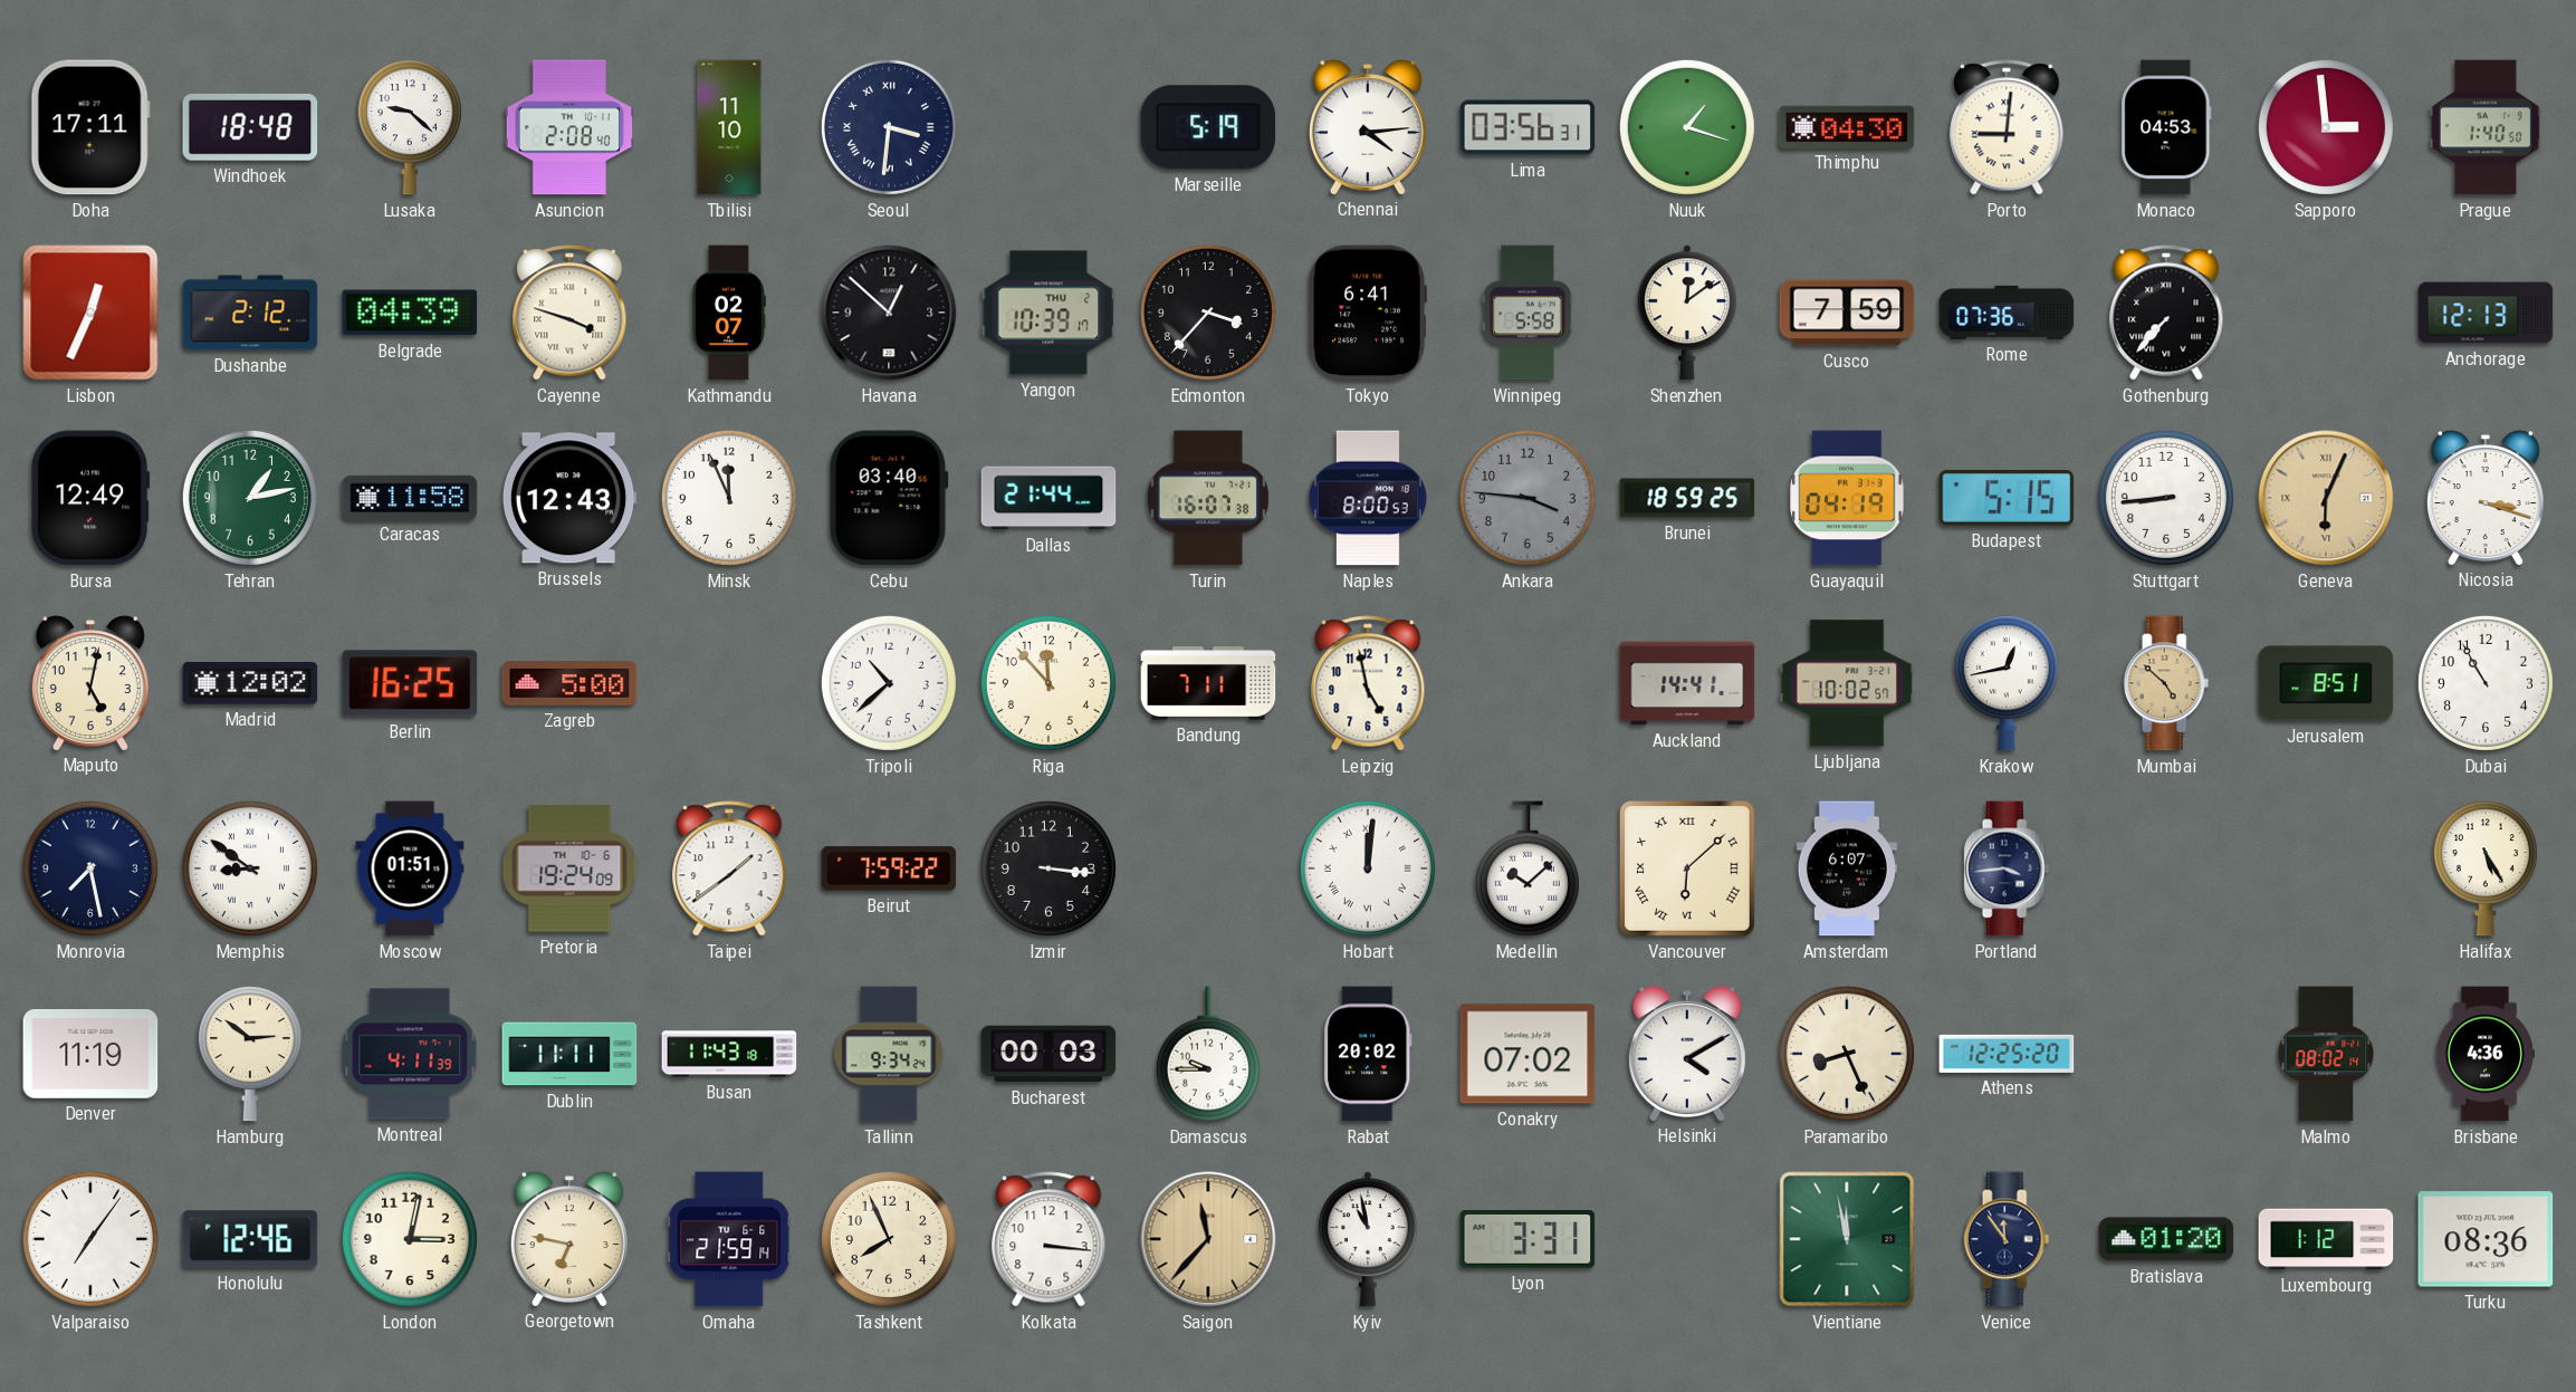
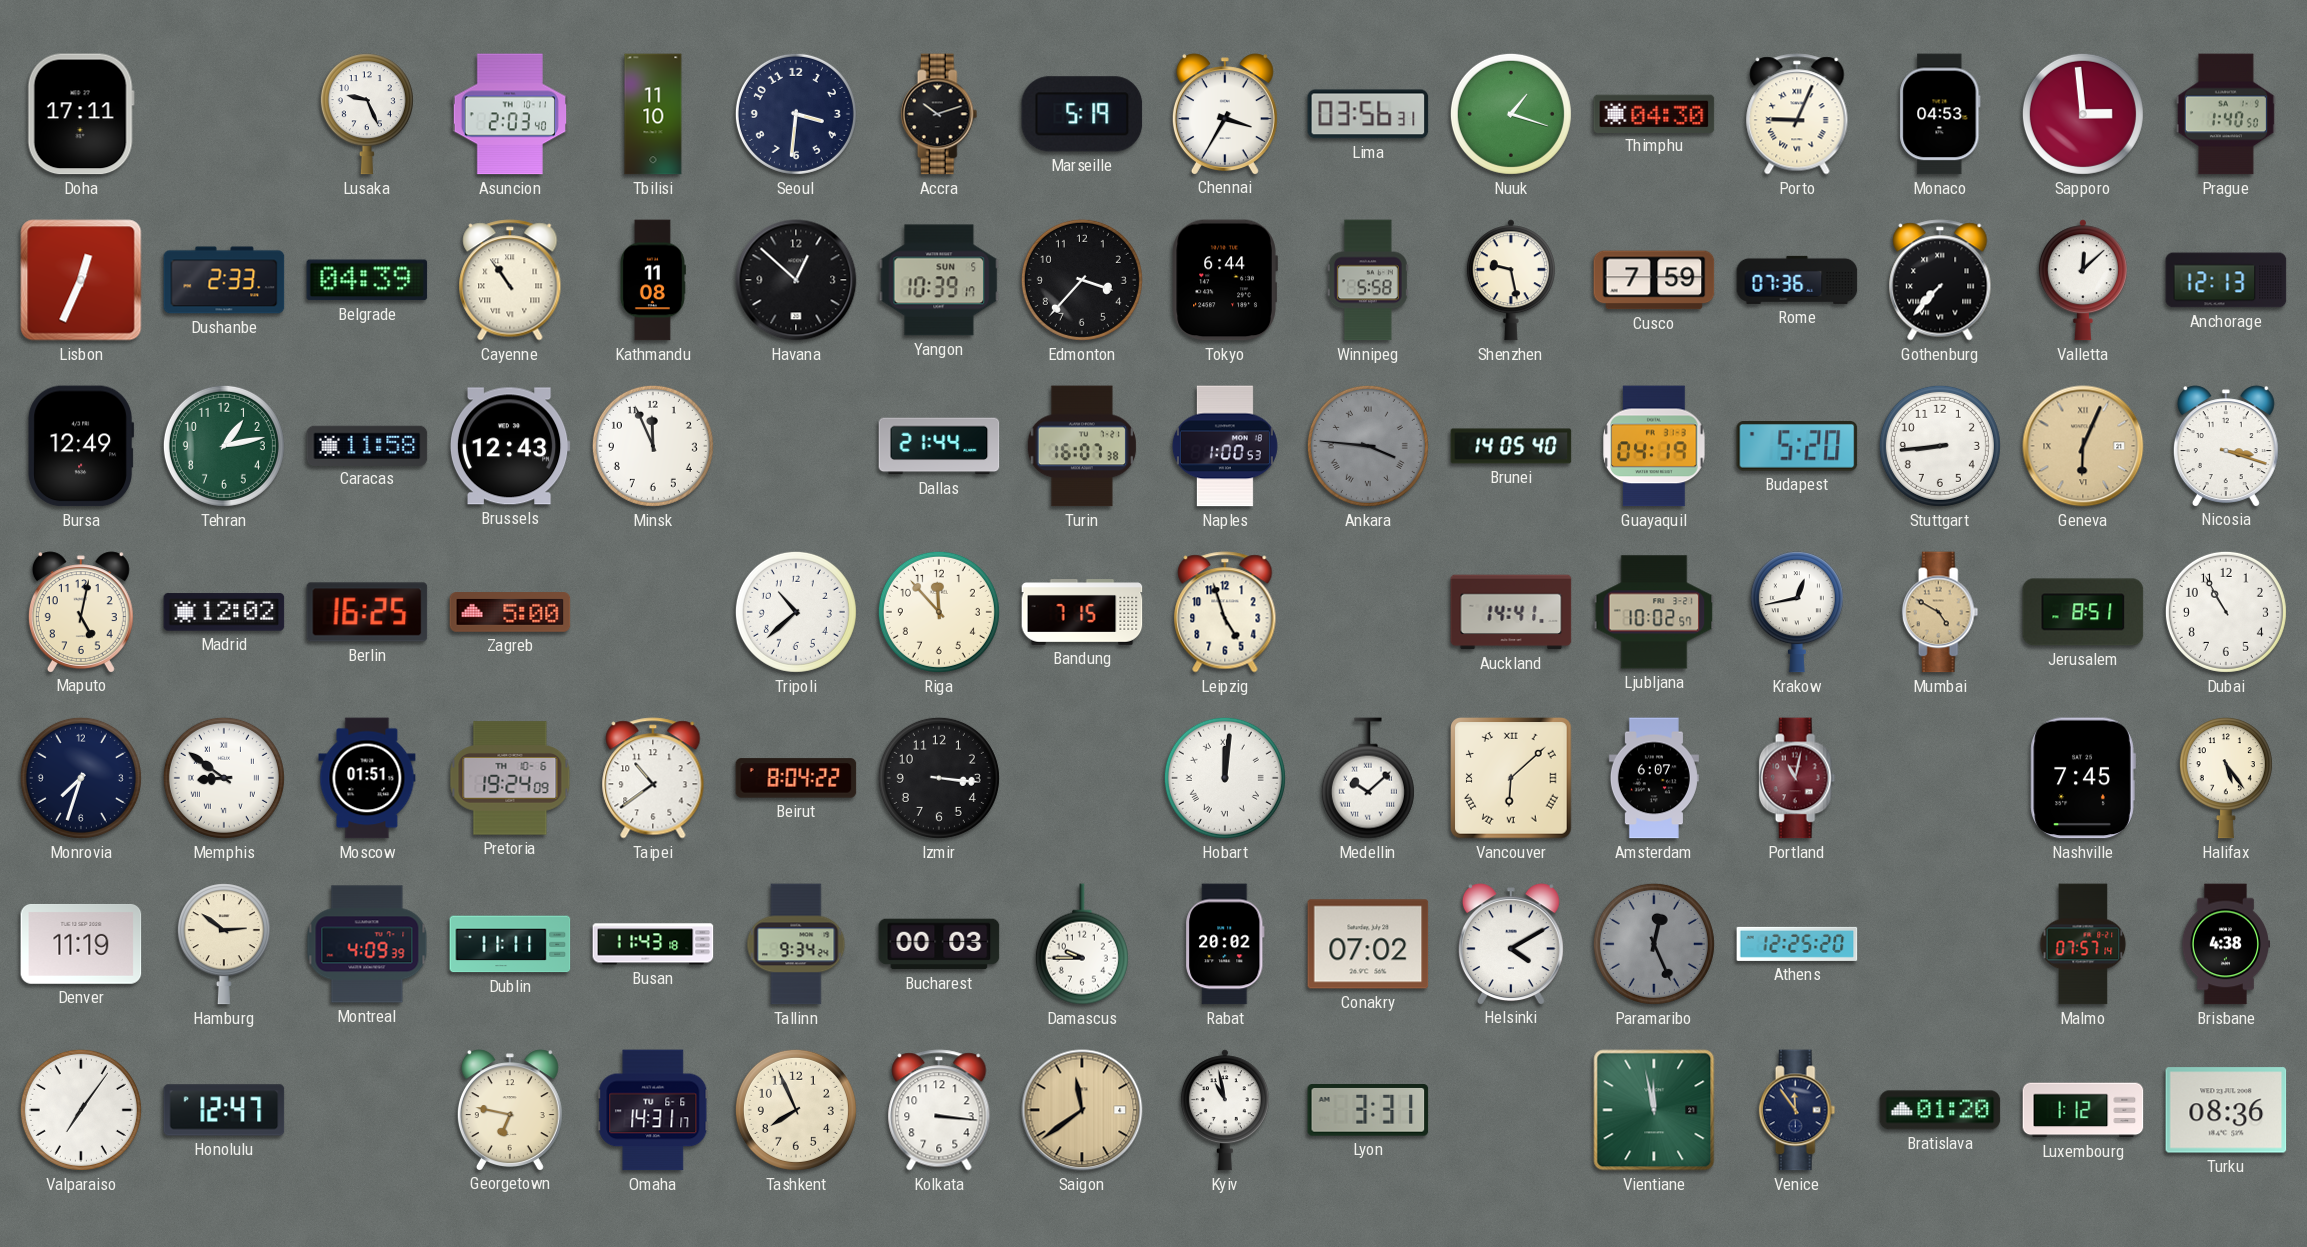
Windhoek: 18:48 -> none
Lusaka: 9:22 -> 9:26
Asuncion: 2:08 -> 2:03
Seoul numerals: Roman -> Arabic
Accra: none -> 10:12
Chennai: 4:14 -> 3:35
Porto: 9:01 -> 9:04
Dushanbe: 2:12 -> 2:33
Cayenne: 3:48 -> 10:54
Kathmandu: 02:07 -> 11:08
Yangon date: THU 2 -> SUN 5
Tokyo: 6:41 -> 6:44
Shenzhen: 12:09 -> 9:28
Valletta: none -> 12:08
Cebu: 03:40 -> none
Naples: 8:00 -> 1:00
Ankara numerals: Arabic -> Roman
Brunei: 18:59 -> 14:05
Budapest: 5:15 -> 5:20
Bandung: 7:11 -> 7:15
Leipzig: 4:58 -> 4:57
Mumbai: 4:52 -> 4:50
Monrovia: 7:28 -> 7:33
Taipei: 1:39 -> 10:39
Beirut: 7:59 -> 8:04
Portland: 3:44 -> 11:02
Portland dial: navy -> burgundy
Nashville: none -> 7:45
Halifax: 5:25 -> 5:24
Montreal: 4:11 -> 4:09
Paramaribo: 8:26 -> 12:26
Paramaribo dial: cream -> grey
Malmo: 08:02 -> 07:57
Brisbane: 4:36 -> 4:38
Honolulu: 12:46 -> 12:47
London: 3:02 -> none
Omaha: 21:59 -> 14:31
Saigon: 11:37 -> 11:39
